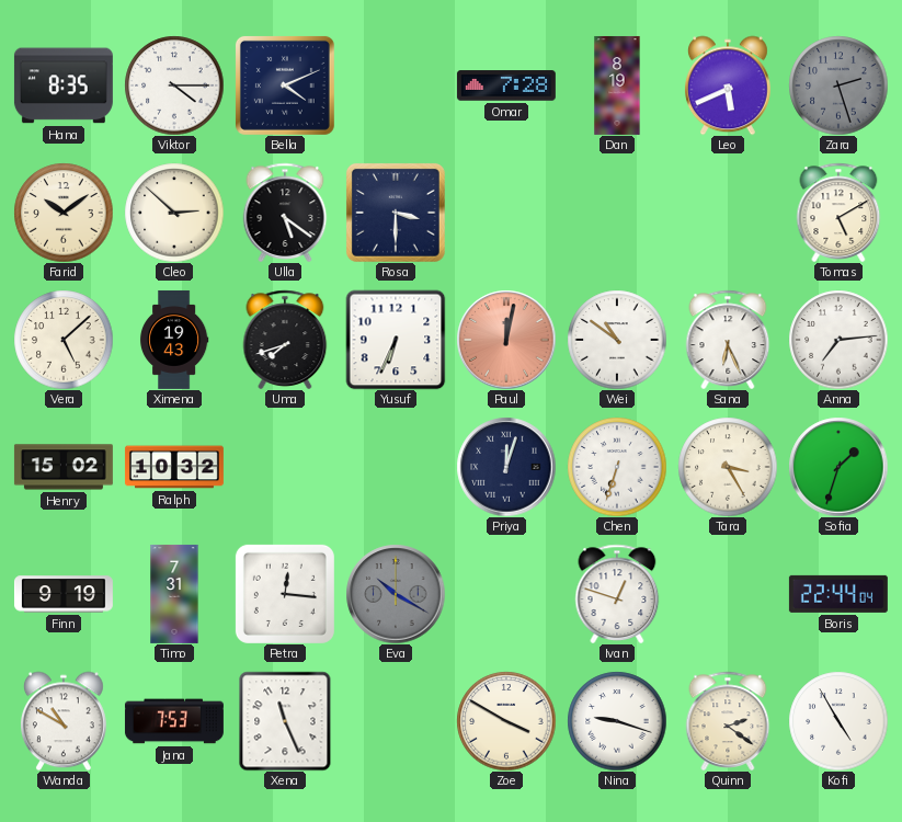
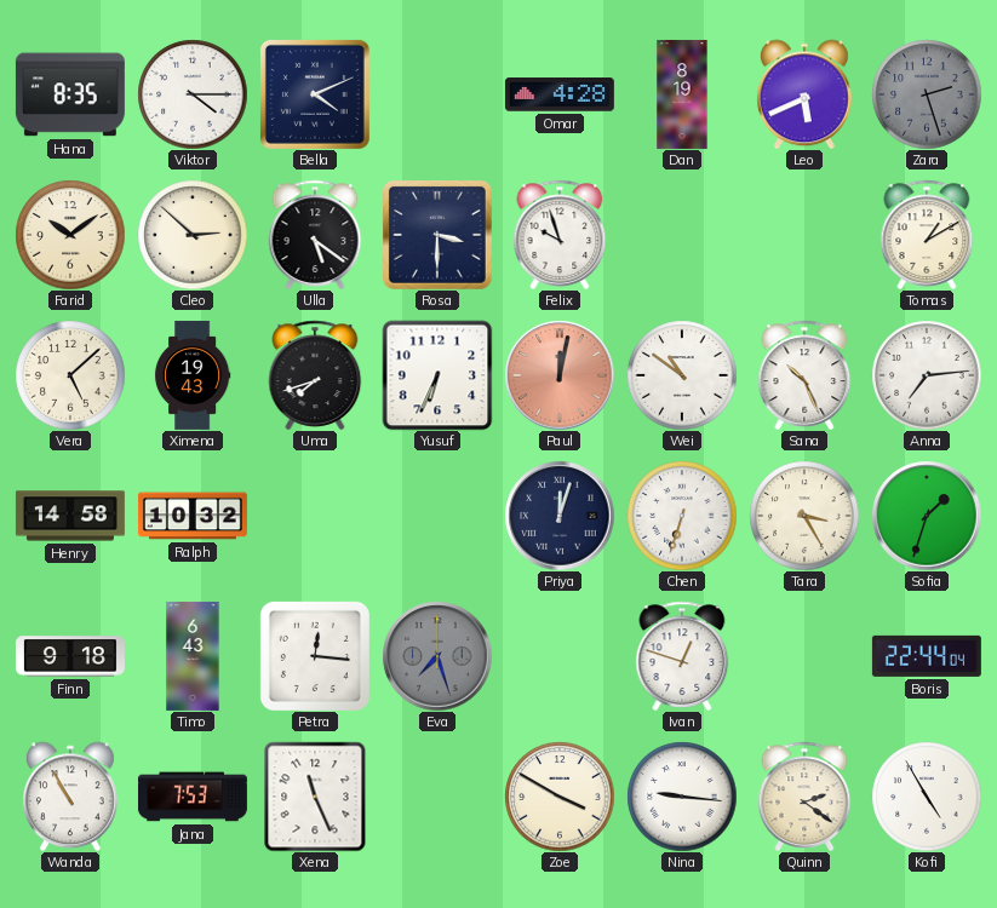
Omar: 7:28 -> 4:28
Felix: none -> 9:57
Tomas: 5:10 -> 1:10
Sana: 6:26 -> 10:26
Henry: 15:02 -> 14:58
Finn: 9:19 -> 9:18
Timo: 7:31 -> 6:43
Eva: 10:20 -> 7:27
Wanda: 10:50 -> 10:55
Nina: 9:18 -> 9:16
